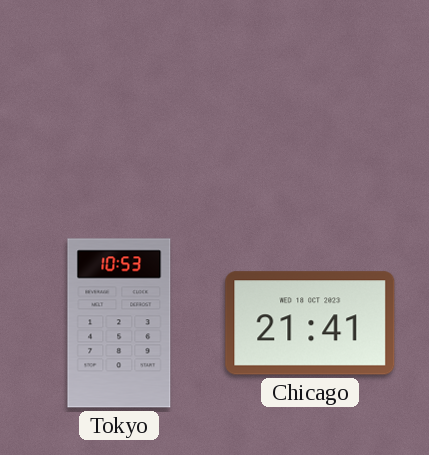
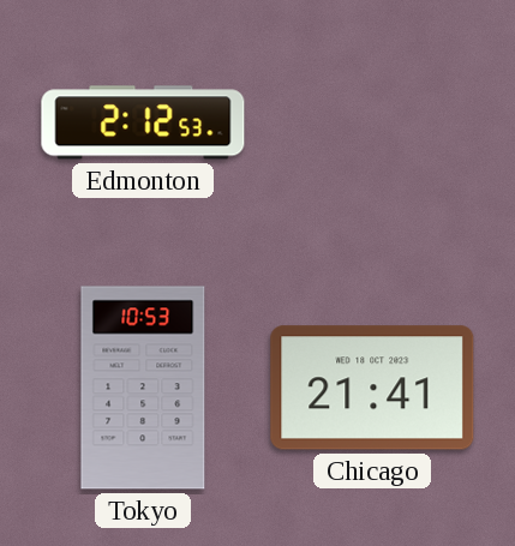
Edmonton: none -> 2:12
